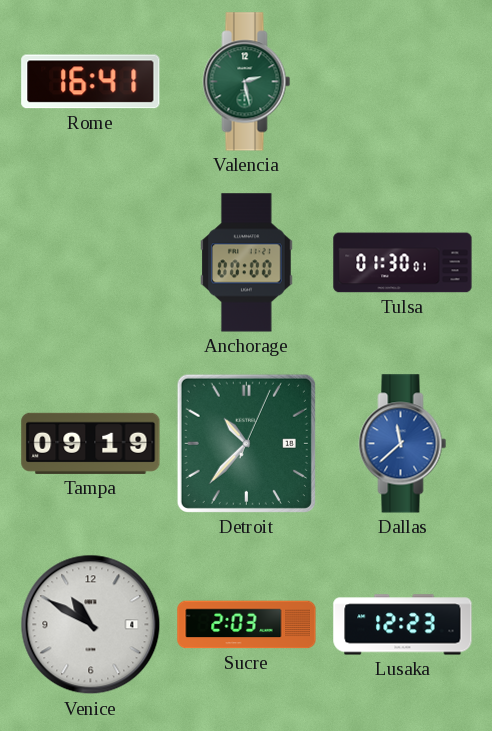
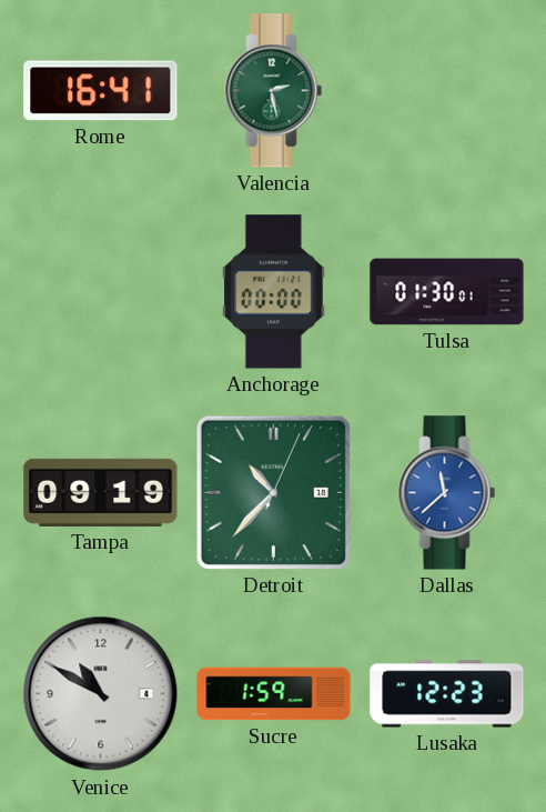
Sucre: 2:03 -> 1:59
